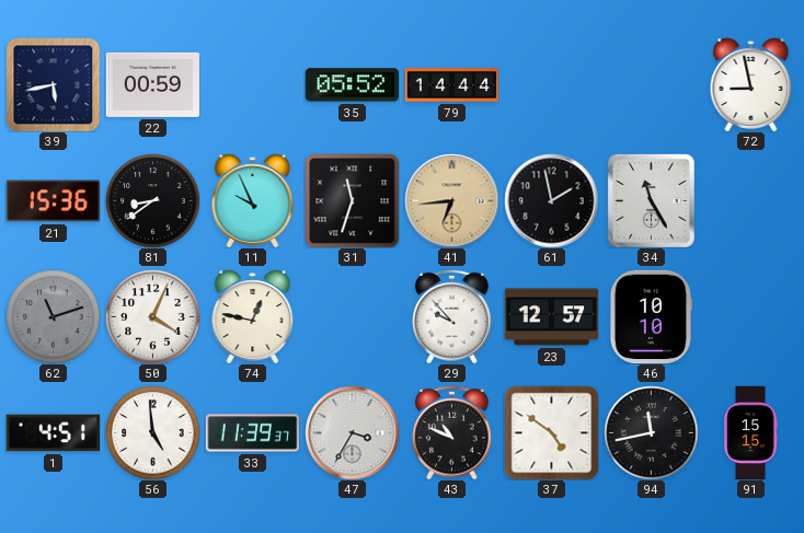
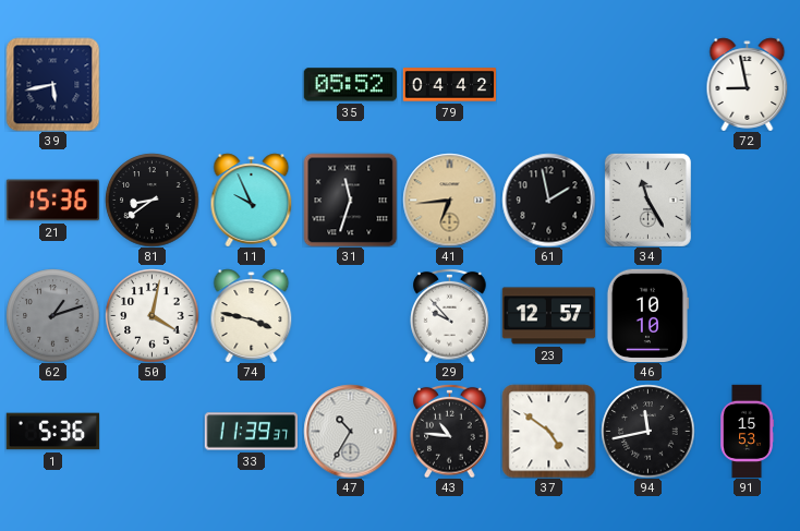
22: 00:59 -> none
79: 14:44 -> 04:42
62: 11:12 -> 1:12
50: 4:04 -> 4:02
74: 12:47 -> 3:47
1: 4:51 -> 5:36
56: 4:59 -> none
47: 3:35 -> 10:35
43: 10:49 -> 10:46
91: 15:15 -> 15:53
